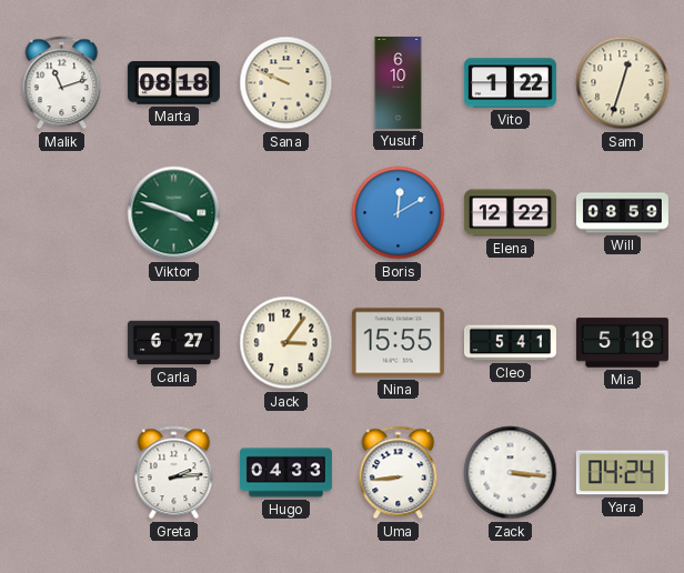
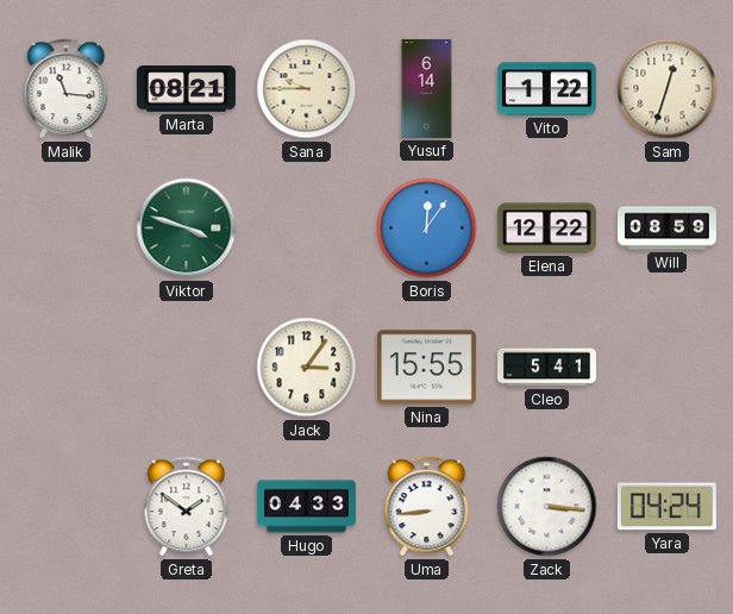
Malik: 11:12 -> 11:16
Marta: 08:18 -> 08:21
Sana: 9:49 -> 9:45
Yusuf: 6:10 -> 6:14
Boris: 12:10 -> 12:06
Carla: 6:27 -> none
Mia: 5:18 -> none
Greta: 2:14 -> 1:51
